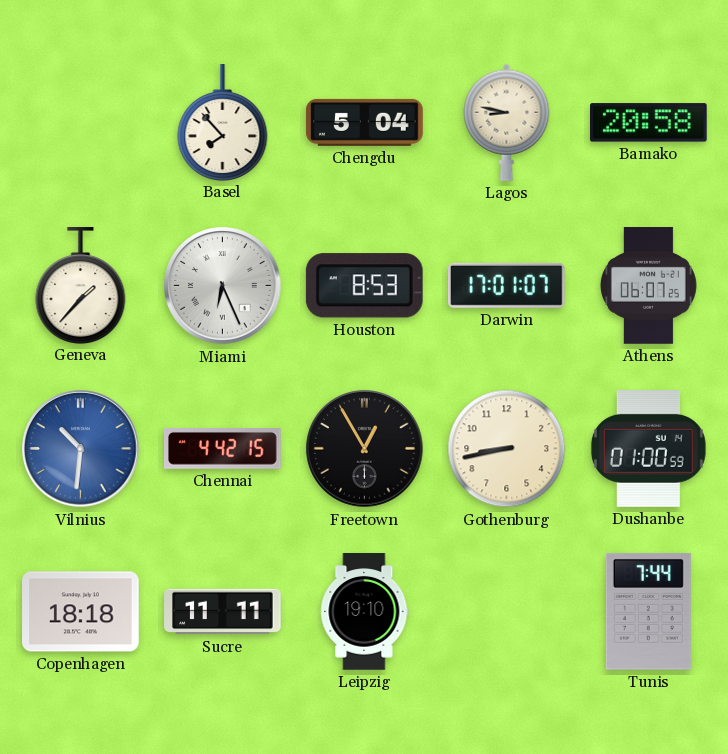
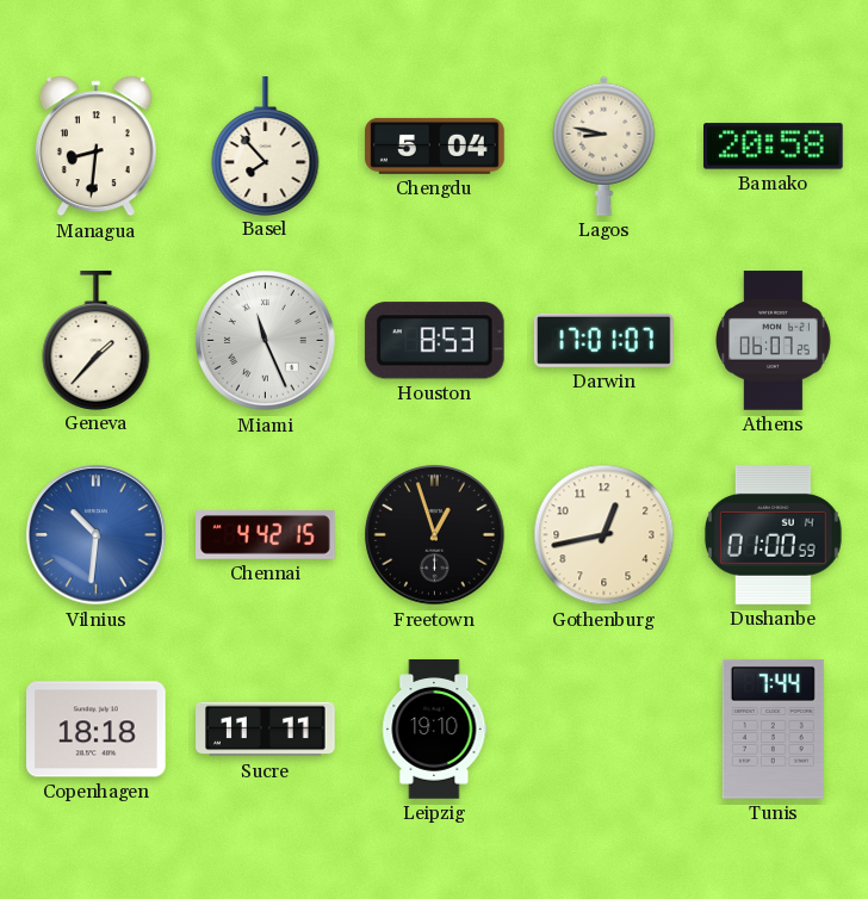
Managua: none -> 8:31
Miami: 6:26 -> 11:26
Freetown: 12:55 -> 12:57
Gothenburg: 8:43 -> 12:43
